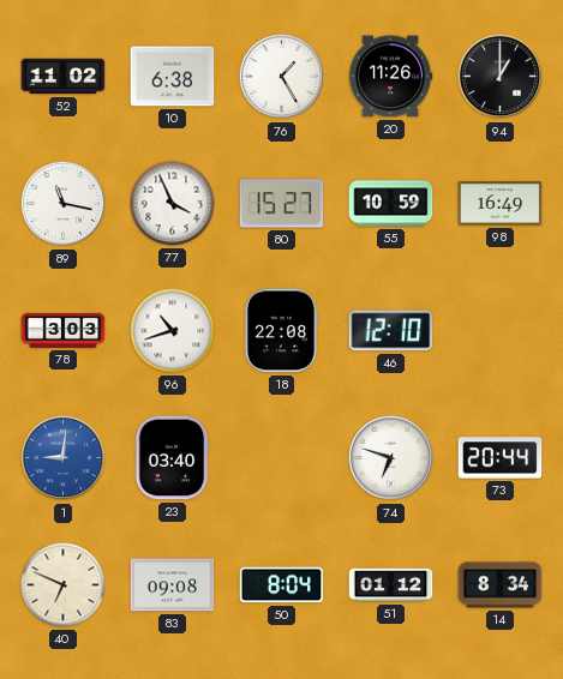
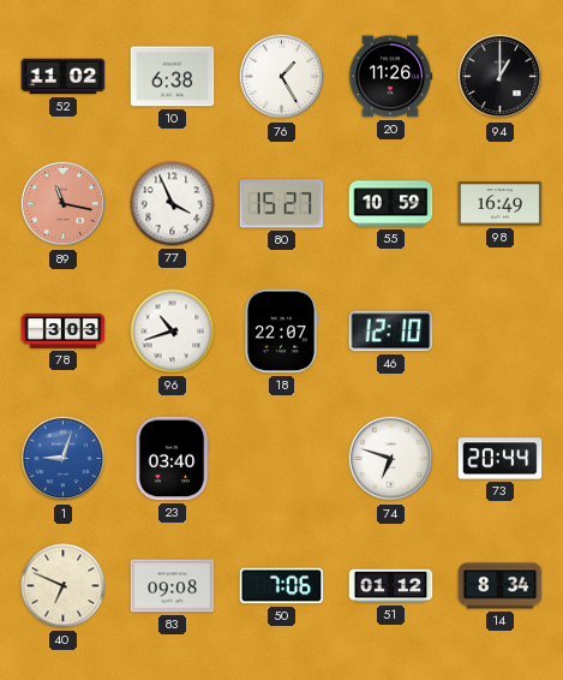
89 dial: white -> salmon
18: 22:08 -> 22:07
1: 9:01 -> 9:03
50: 8:04 -> 7:06
